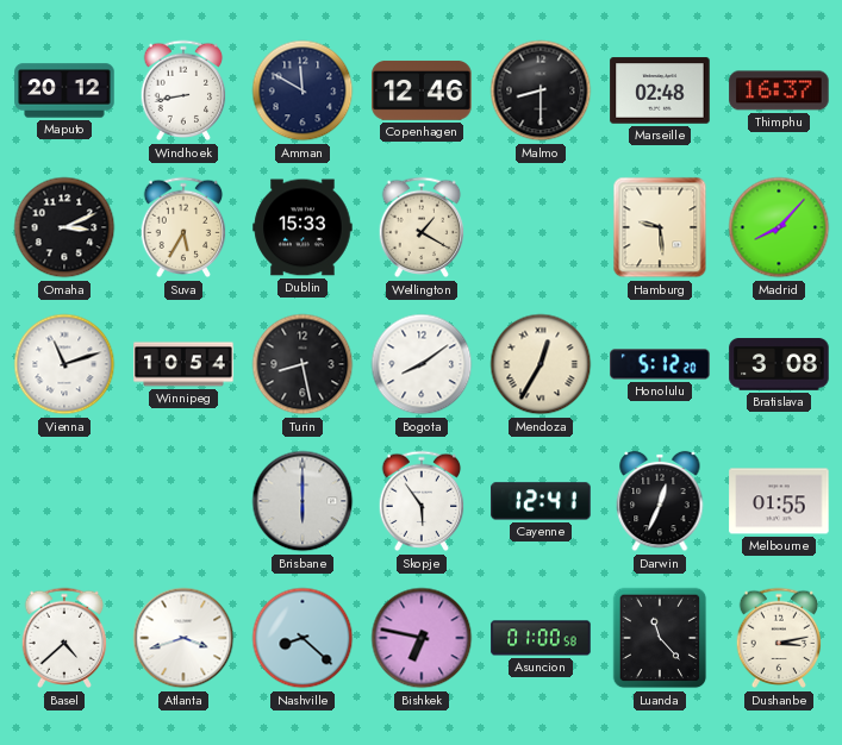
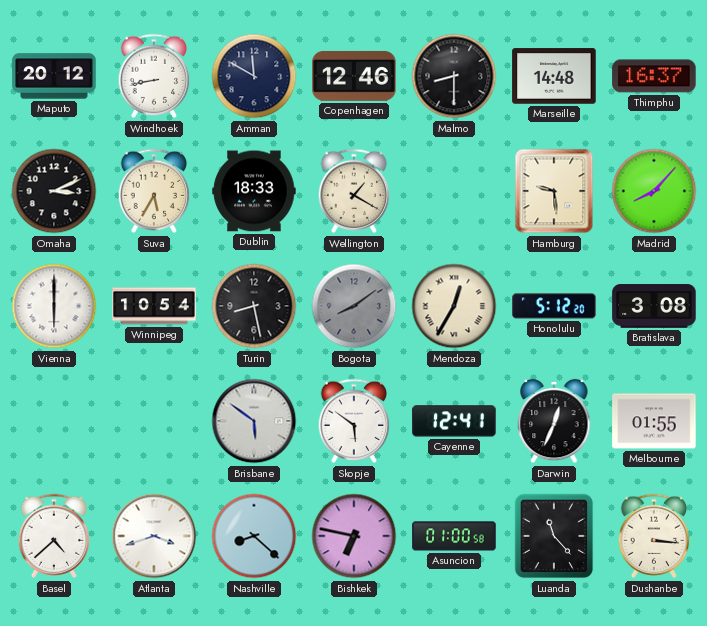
Marseille: 02:48 -> 14:48
Dublin: 15:33 -> 18:33
Vienna: 11:12 -> 6:00
Bogota dial: white -> grey
Brisbane: 6:00 -> 5:51
Skopje: 5:54 -> 5:51
Dushanbe: 3:13 -> 3:16
